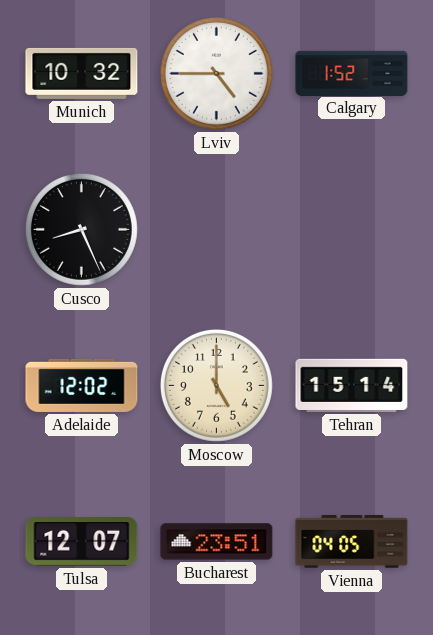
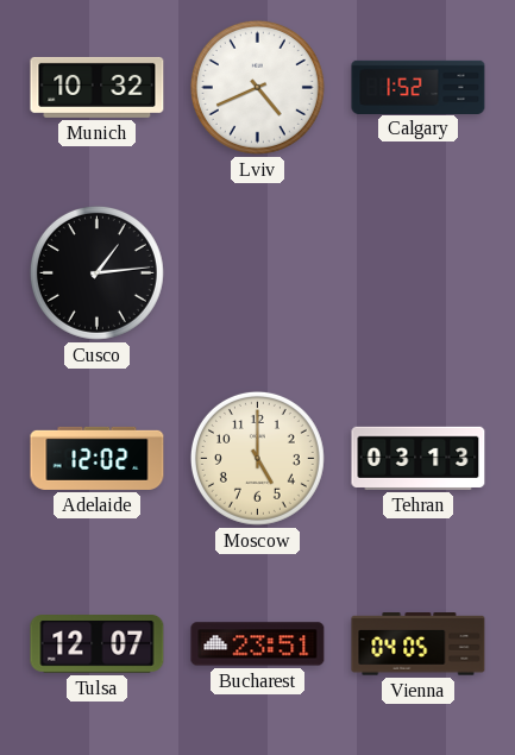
Lviv: 4:45 -> 4:41
Cusco: 8:26 -> 1:14
Tehran: 15:14 -> 03:13
